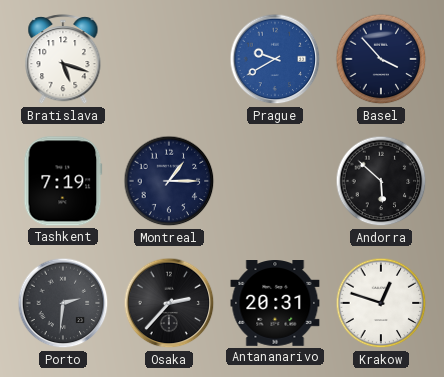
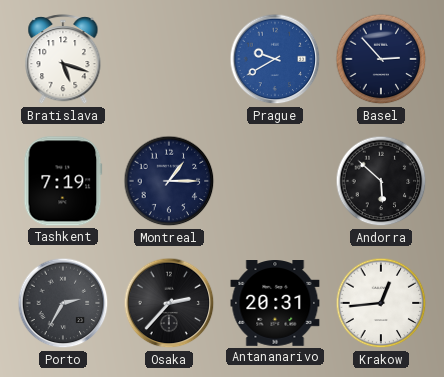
Basel: 3:53 -> 2:53
Porto: 2:31 -> 2:35
Krakow: 12:48 -> 12:44
